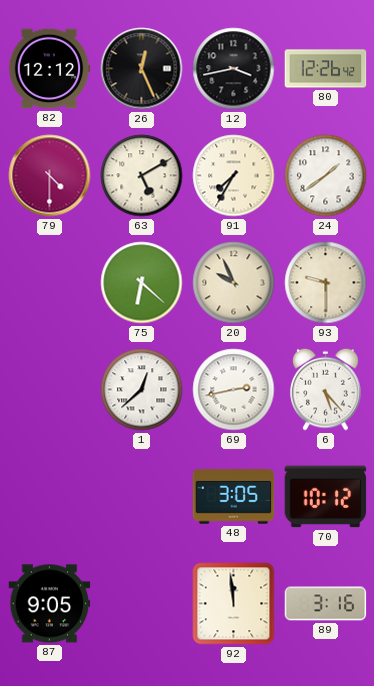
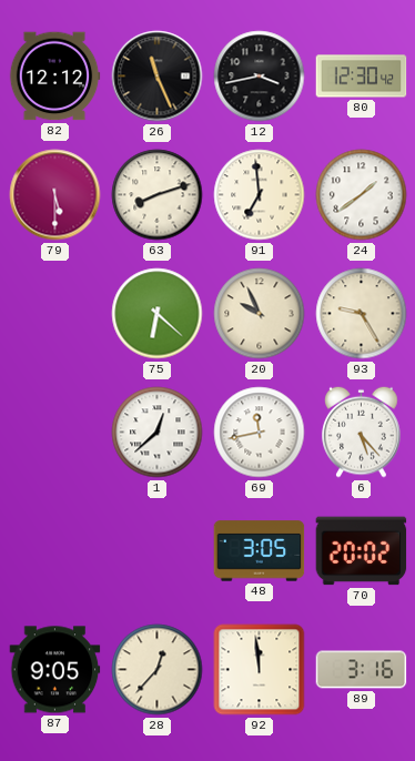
26: 12:26 -> 11:26
80: 12:26 -> 12:30
79: 4:30 -> 5:30
63: 5:10 -> 8:12
91: 7:35 -> 6:59
93: 9:30 -> 9:25
69: 2:43 -> 11:43
70: 10:12 -> 20:02
28: none -> 12:37
